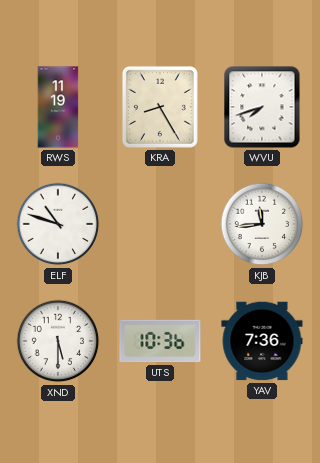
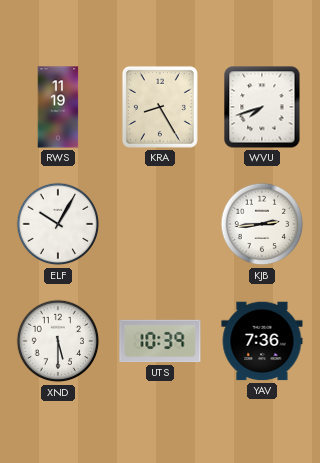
ELF: 10:48 -> 10:05
KJB: 11:44 -> 2:44
UTS: 10:36 -> 10:39
